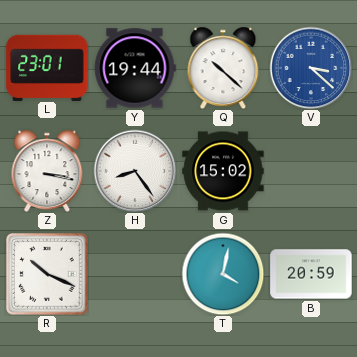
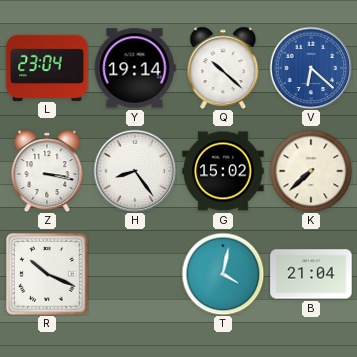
L: 23:01 -> 23:04
Y: 19:44 -> 19:14
V: 3:22 -> 6:22
K: none -> 7:38
B: 20:59 -> 21:04
